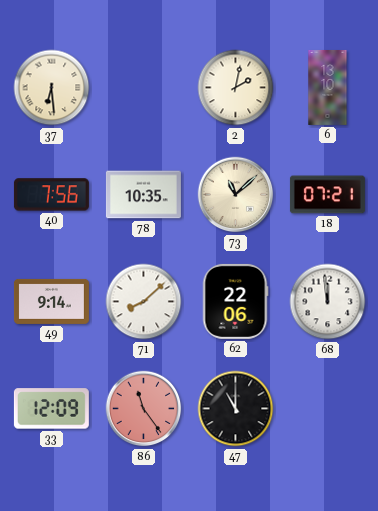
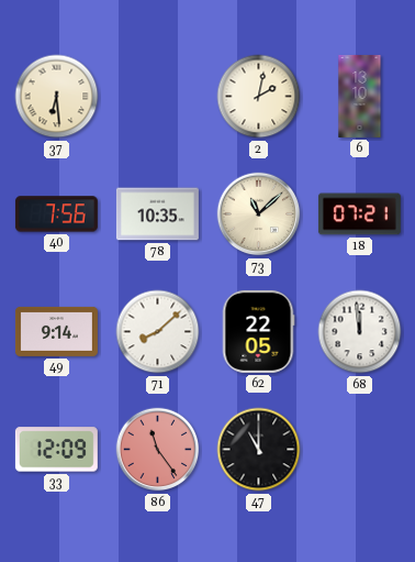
62: 22:06 -> 22:05
